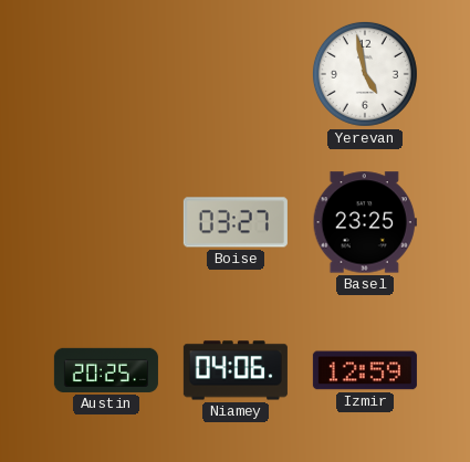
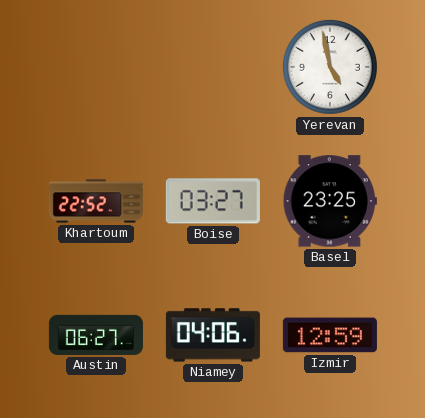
Khartoum: none -> 22:52
Austin: 20:25 -> 06:27
